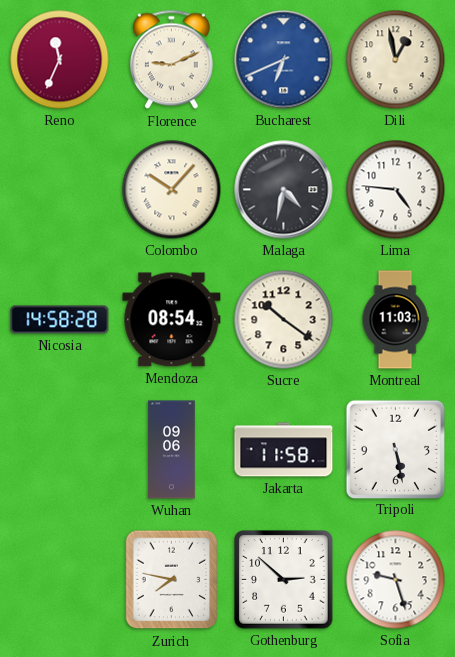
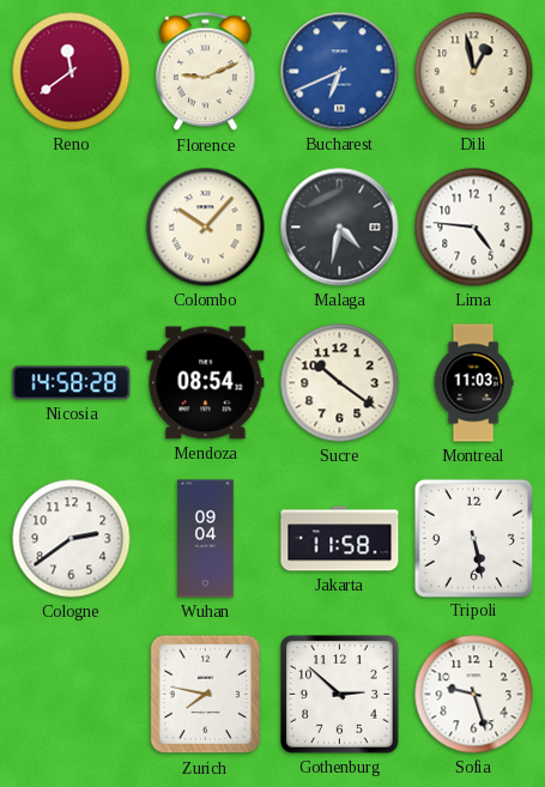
Reno: 11:34 -> 11:39
Cologne: none -> 2:39
Wuhan: 09:06 -> 09:04
